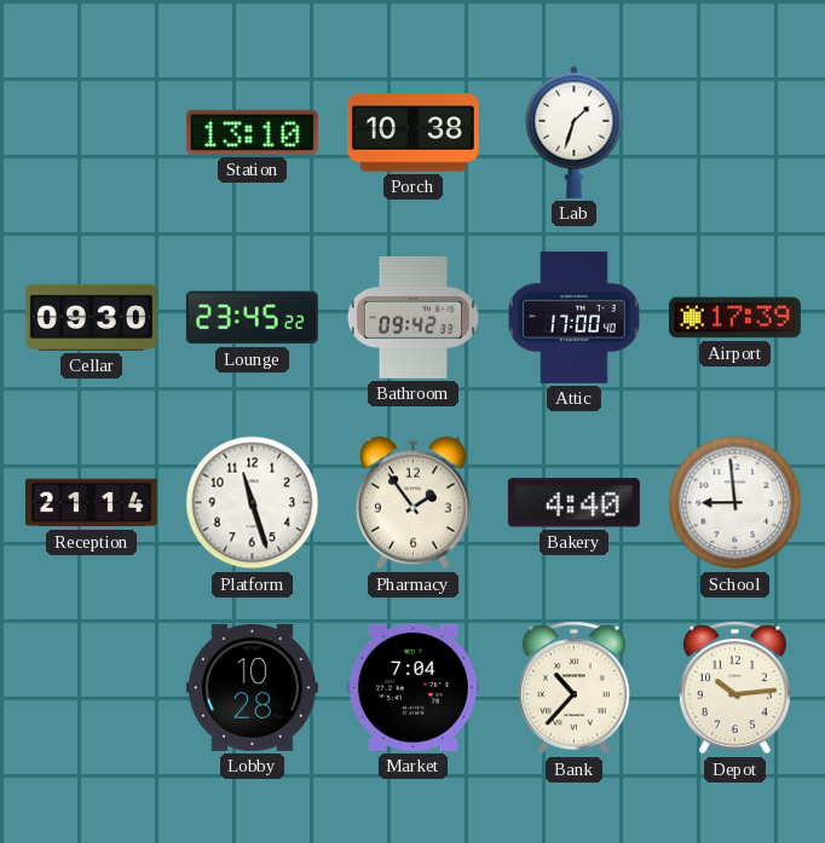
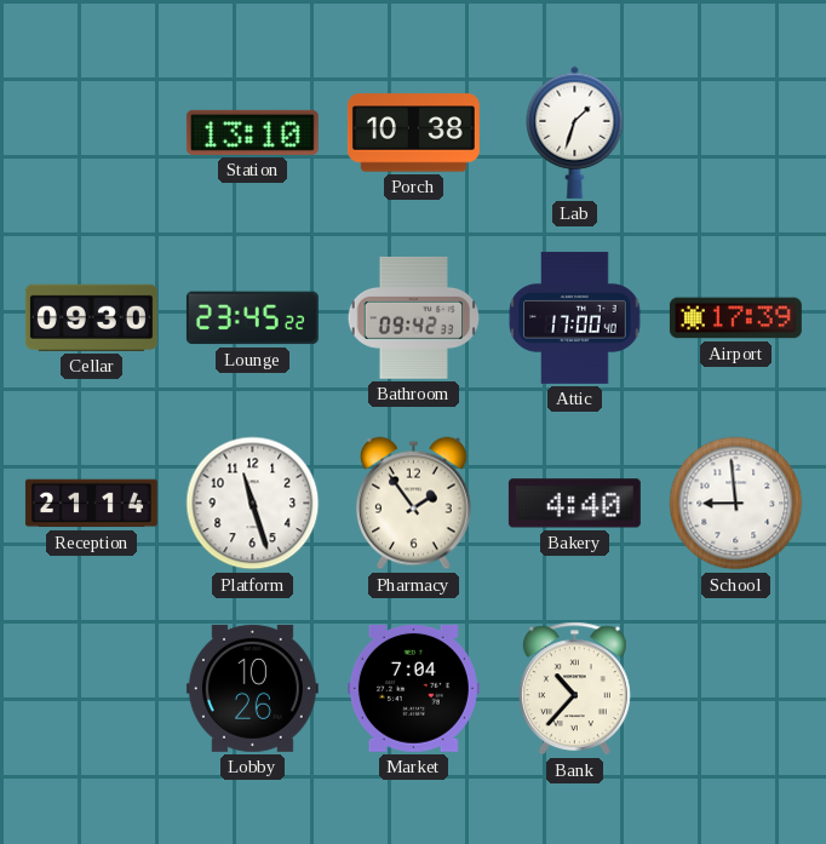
Lobby: 10:28 -> 10:26
Depot: 10:14 -> none
